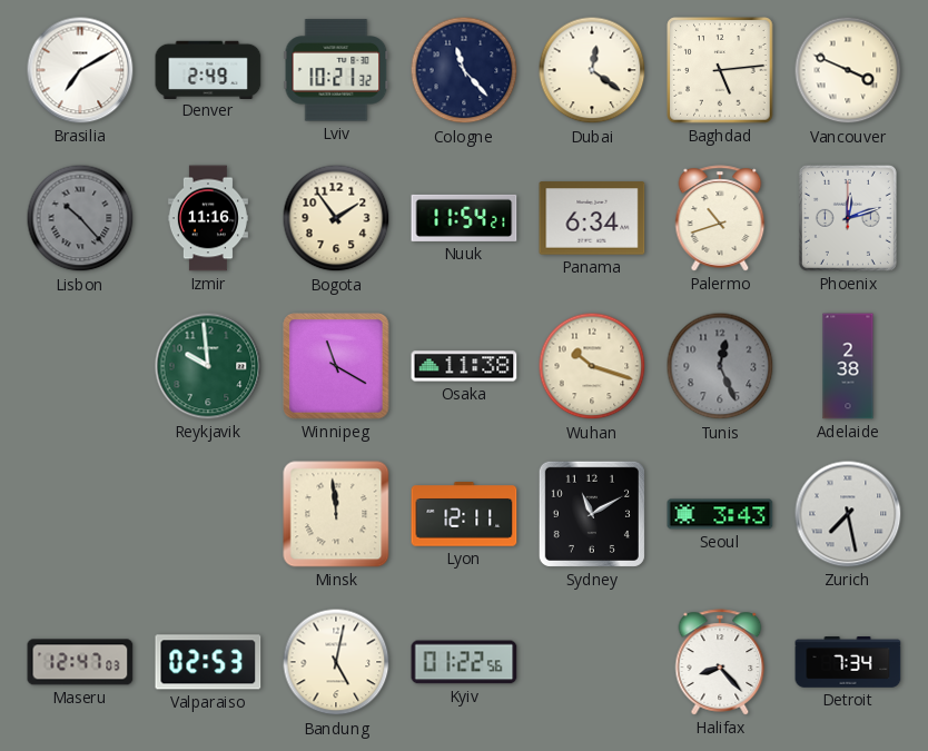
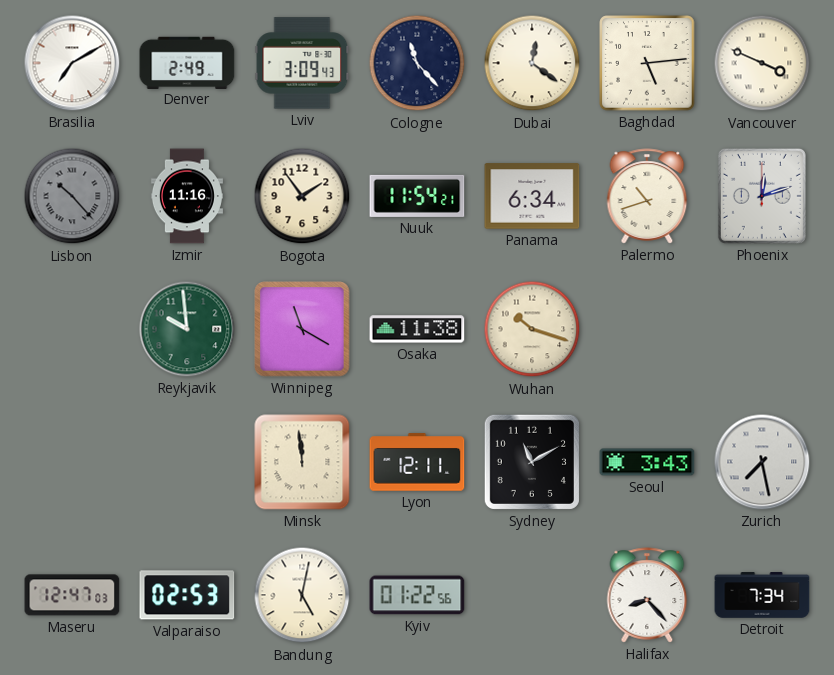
Lviv: 10:21 -> 3:09
Tunis: 12:26 -> none
Adelaide: 2:38 -> none
